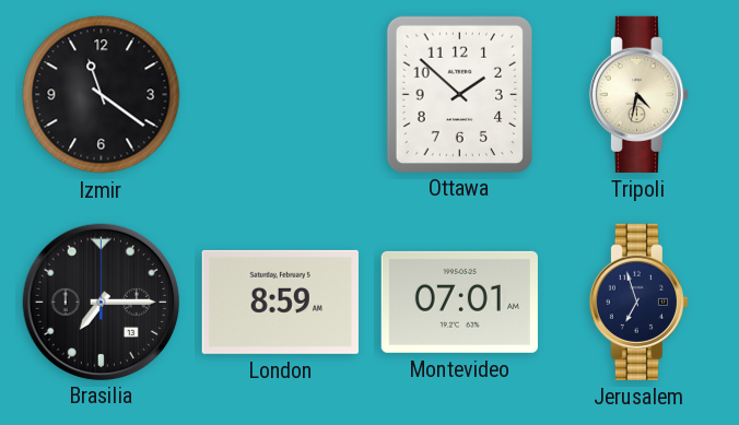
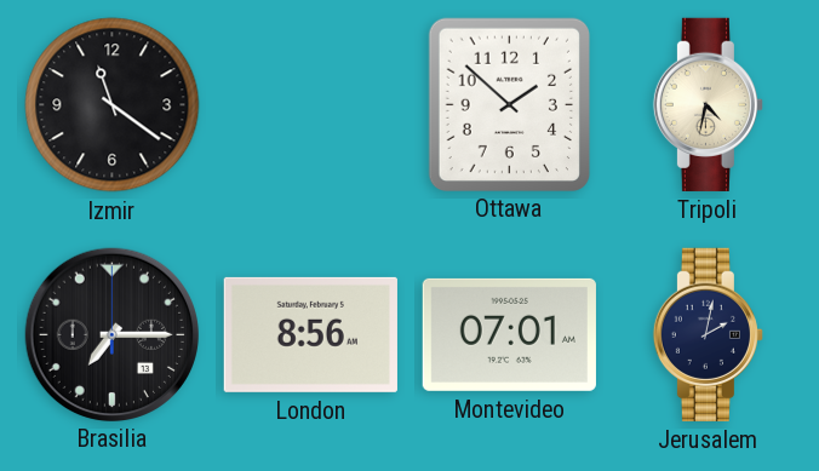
London: 8:59 -> 8:56
Jerusalem: 6:57 -> 2:02
